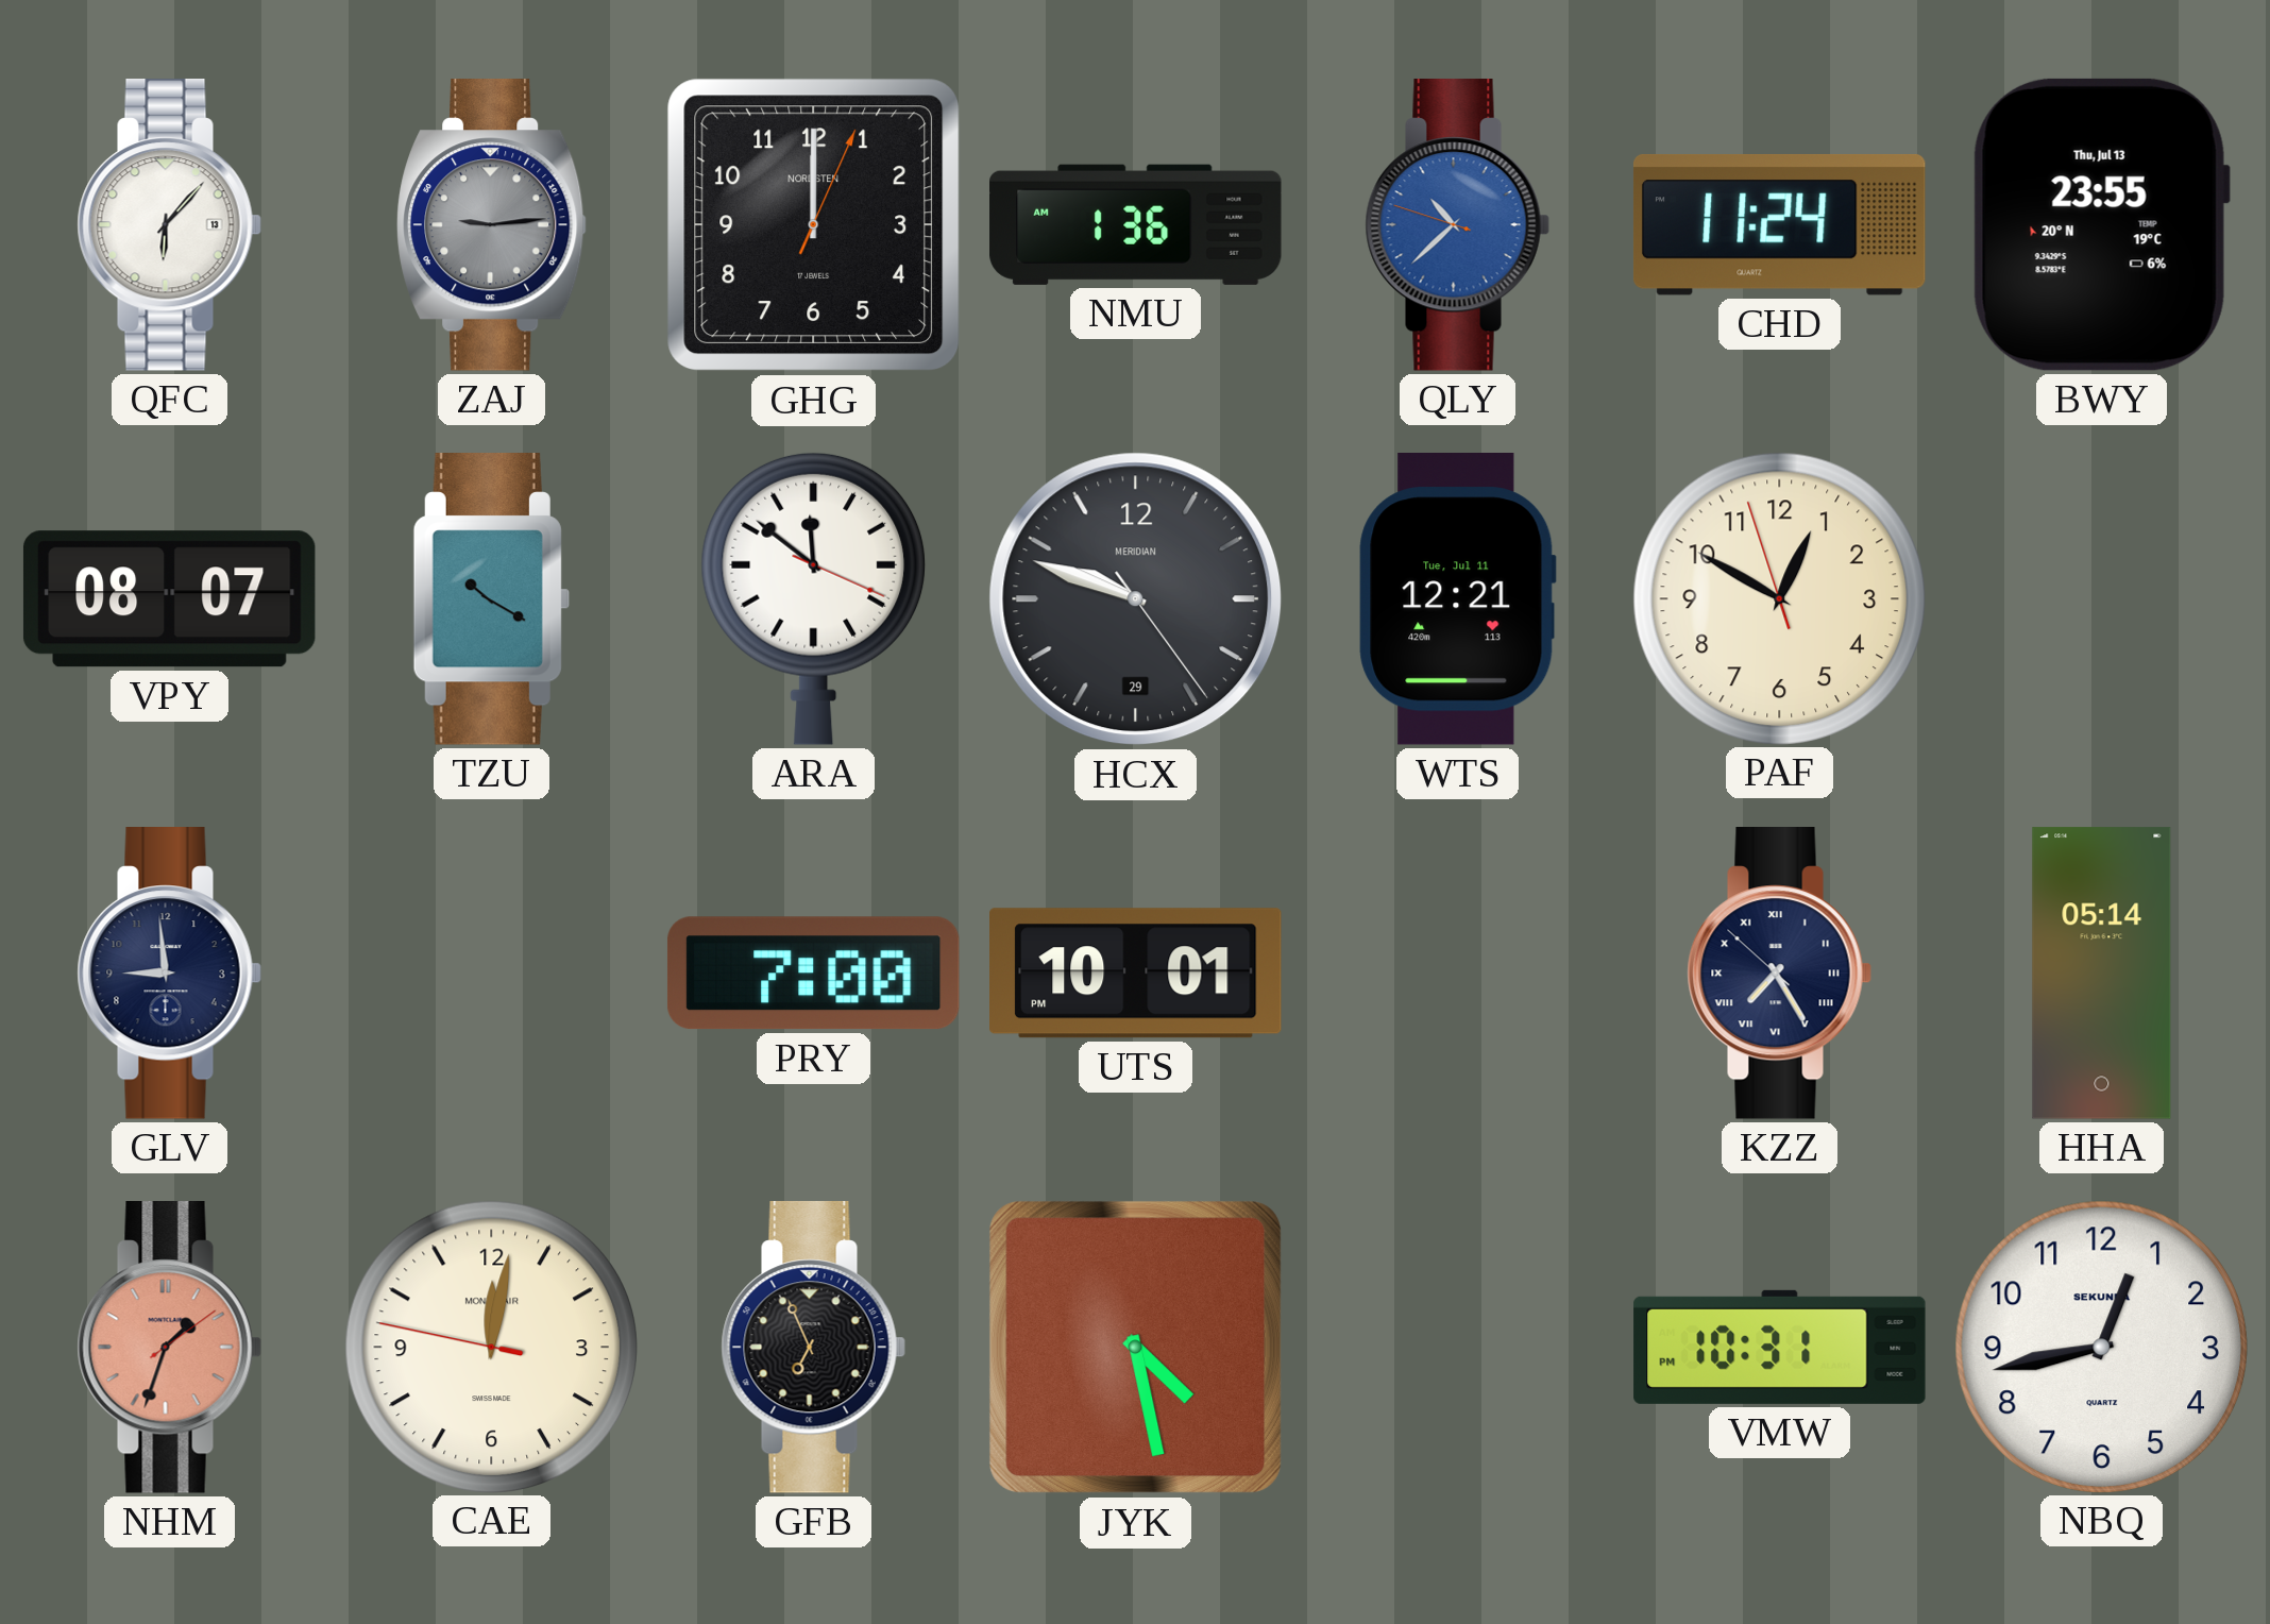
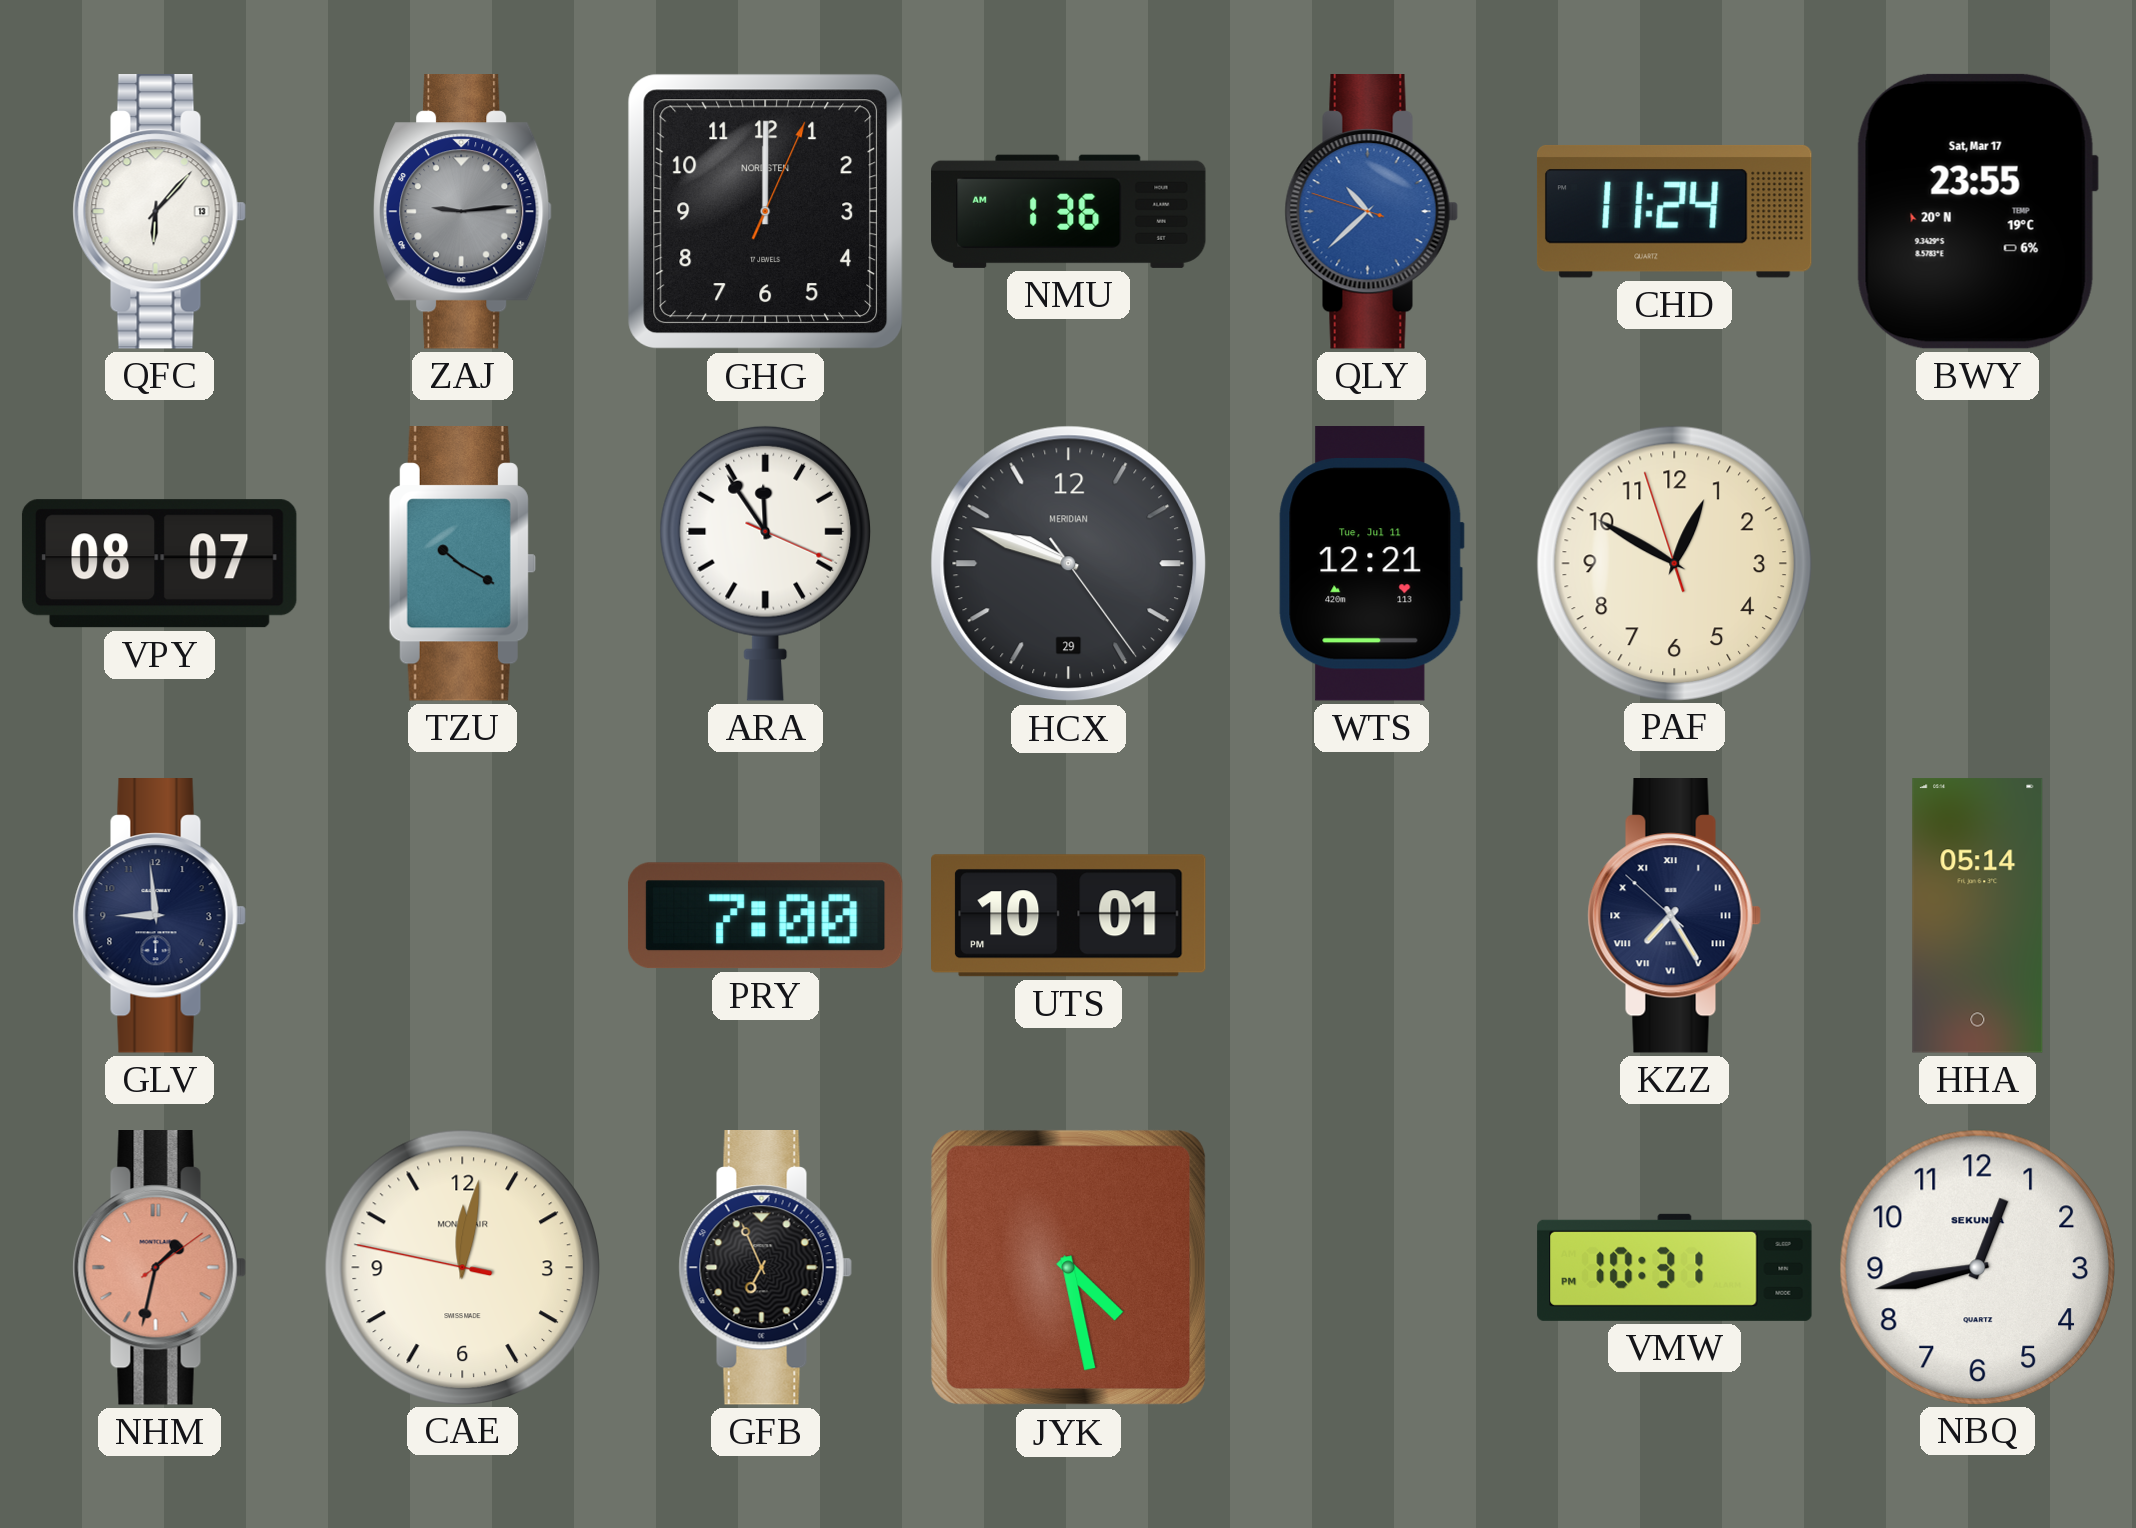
BWY date: Thu, Jul 13 -> Sat, Mar 17
ARA: 11:51 -> 11:54
NHM: 1:33 -> 1:32
